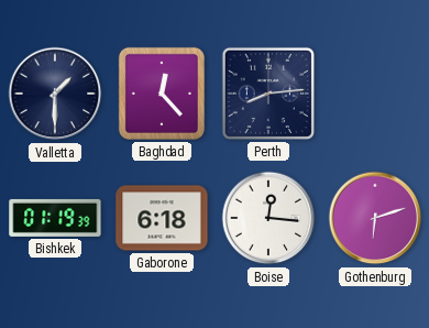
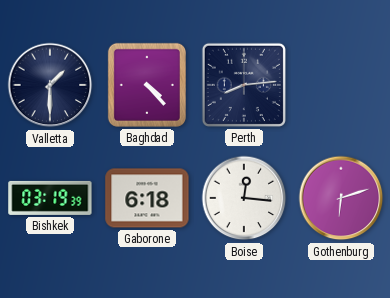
Baghdad: 12:23 -> 4:23
Bishkek: 01:19 -> 03:19
